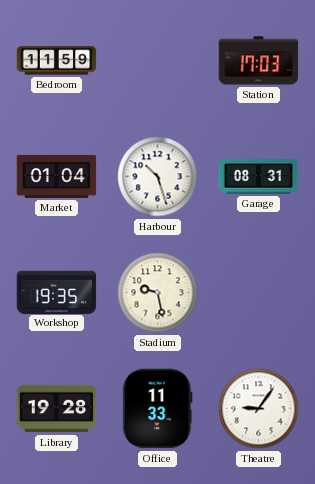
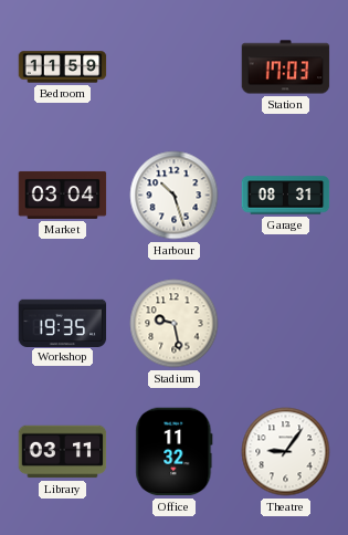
Market: 01:04 -> 03:04
Library: 19:28 -> 03:11
Office: 11:33 -> 11:32
